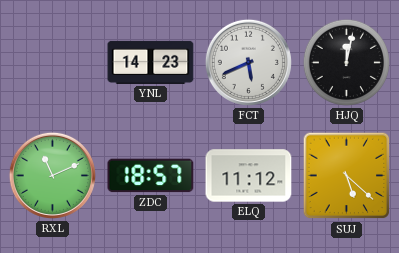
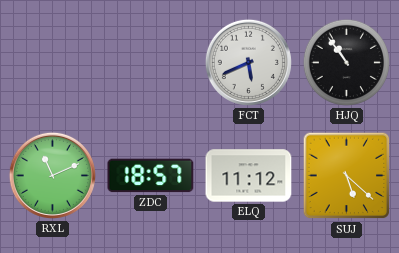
YNL: 14:23 -> none
HJQ: 12:02 -> 10:54
